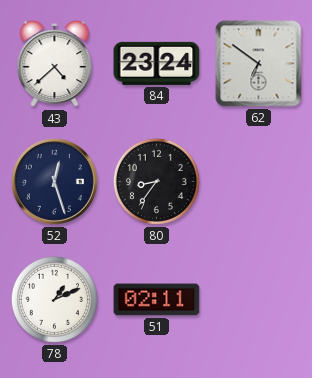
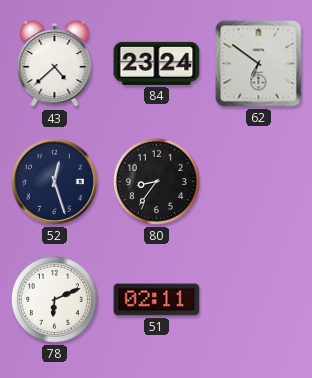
78: 1:11 -> 6:11
